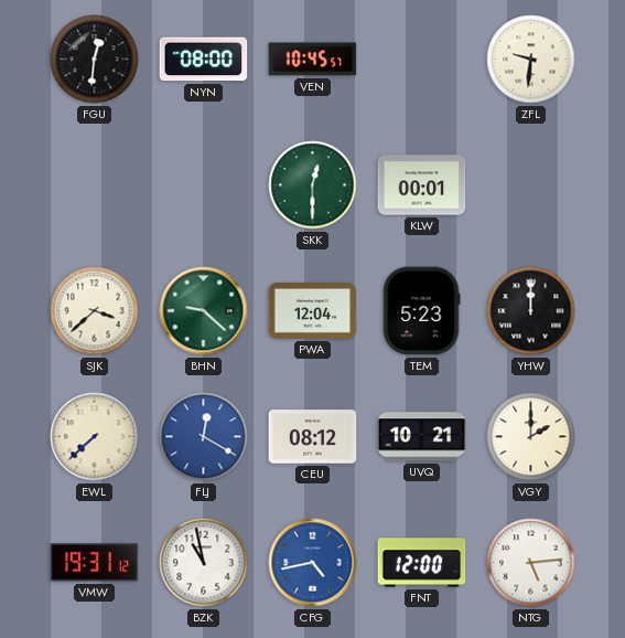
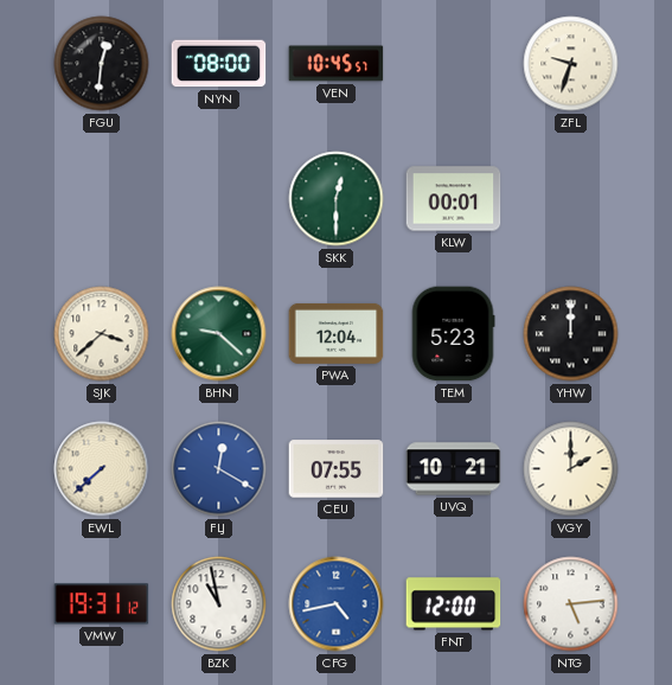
ZFL: 9:31 -> 9:33
CEU: 08:12 -> 07:55
